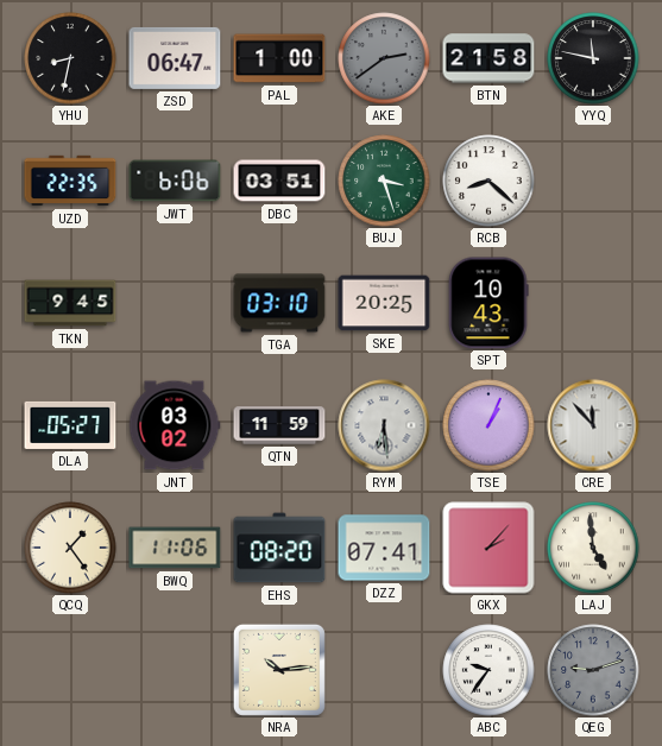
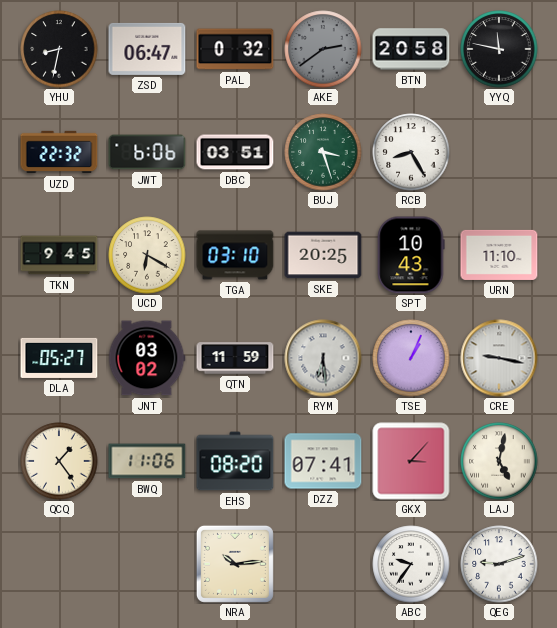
PAL: 1:00 -> 0:32
BTN: 21:58 -> 20:58
UZD: 22:35 -> 22:32
RCB: 8:22 -> 8:25
UCD: none -> 6:20
URN: none -> 11:10
CRE: 11:53 -> 9:17
GKX: 2:07 -> 3:07
LAJ: 4:59 -> 5:02
QEG dial: grey -> white
